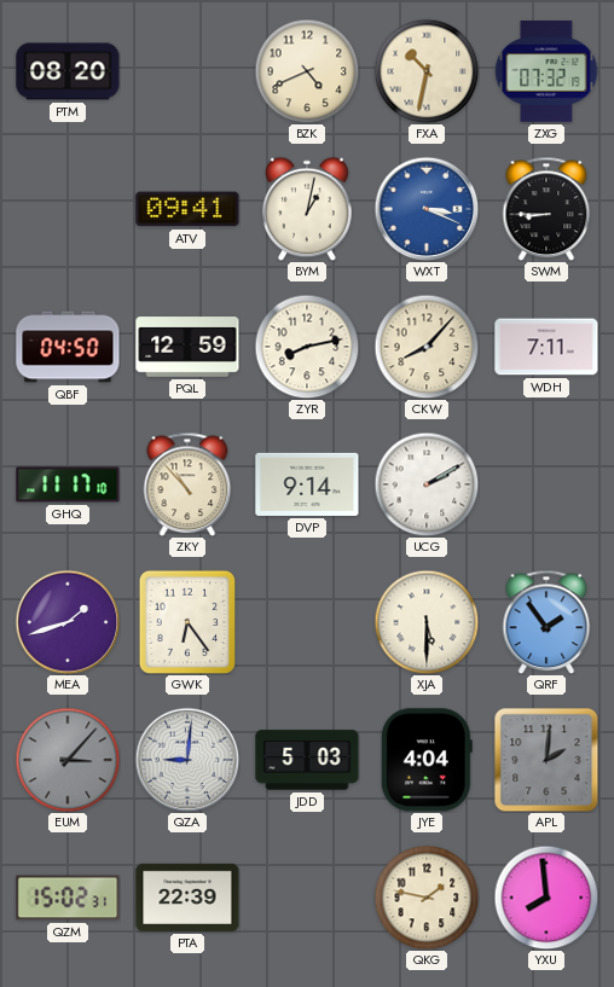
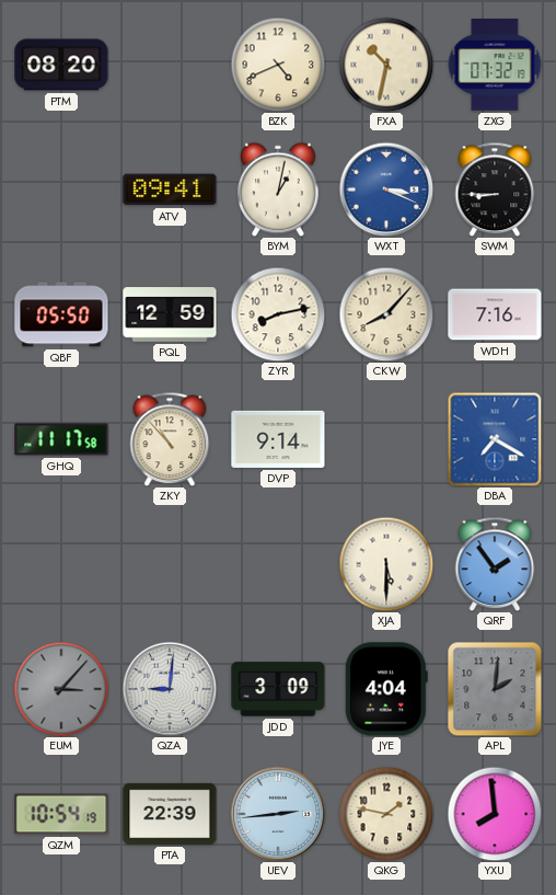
QBF: 04:50 -> 05:50
WDH: 7:11 -> 7:16
GHQ: 11:17:10 -> 11:17:58
UCG: 2:10 -> none
DBA: none -> 7:20
MEA: 1:42 -> none
GWK: 6:24 -> none
JDD: 5:03 -> 3:09
QZM: 15:02 -> 10:54
UEV: none -> 2:44
